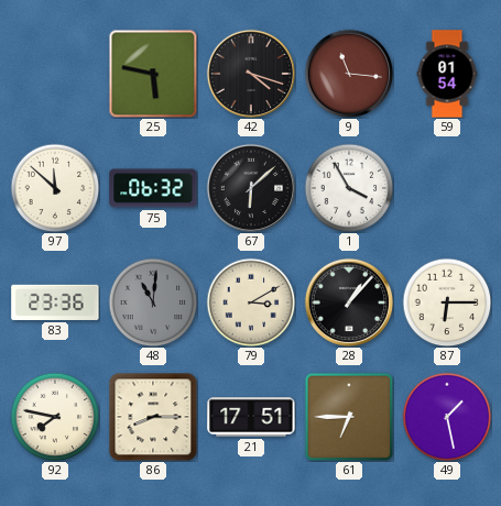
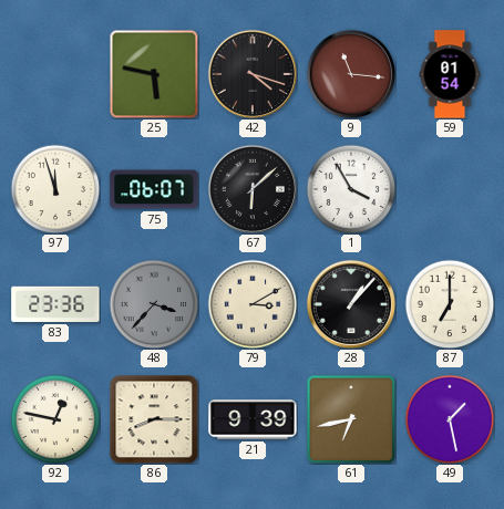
97: 11:52 -> 11:57
75: 06:32 -> 06:07
48: 11:01 -> 3:37
87: 6:15 -> 7:00
92: 7:47 -> 12:47
21: 17:51 -> 9:39
61: 6:45 -> 6:43
